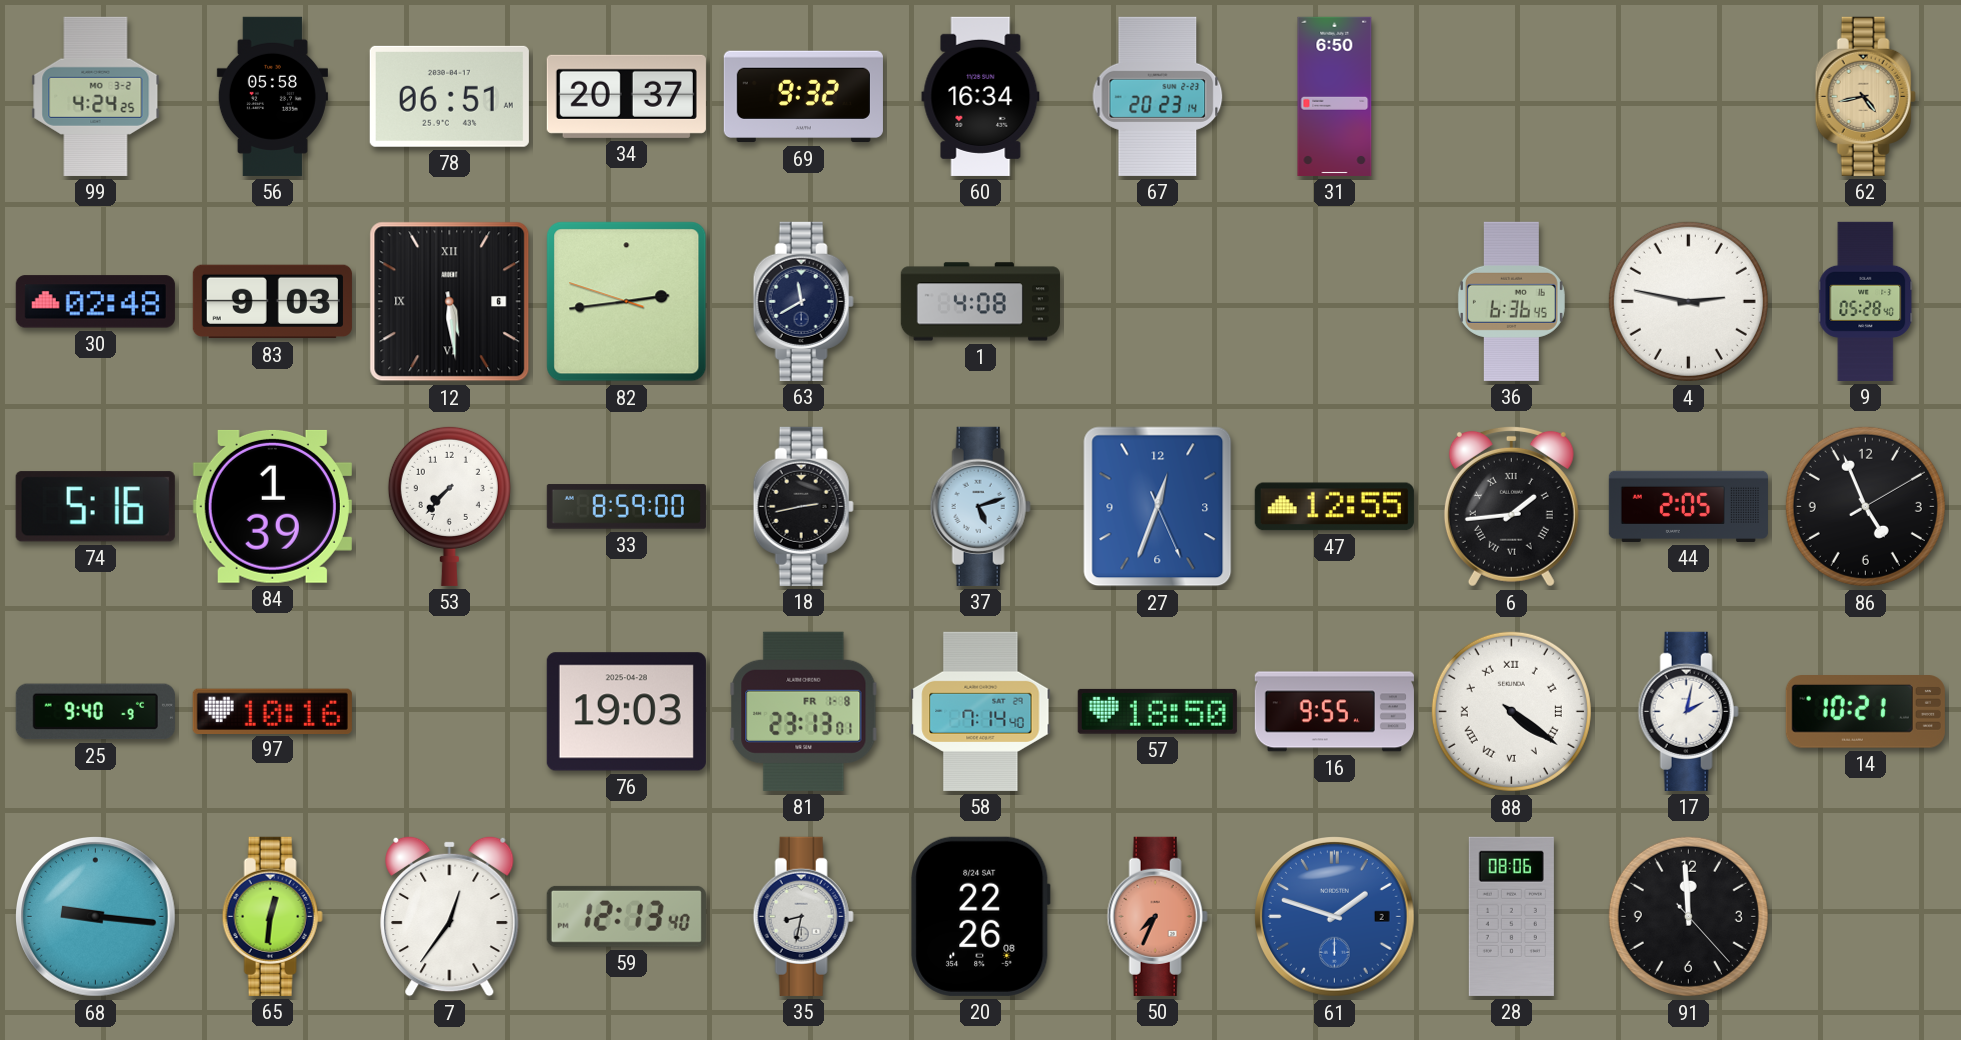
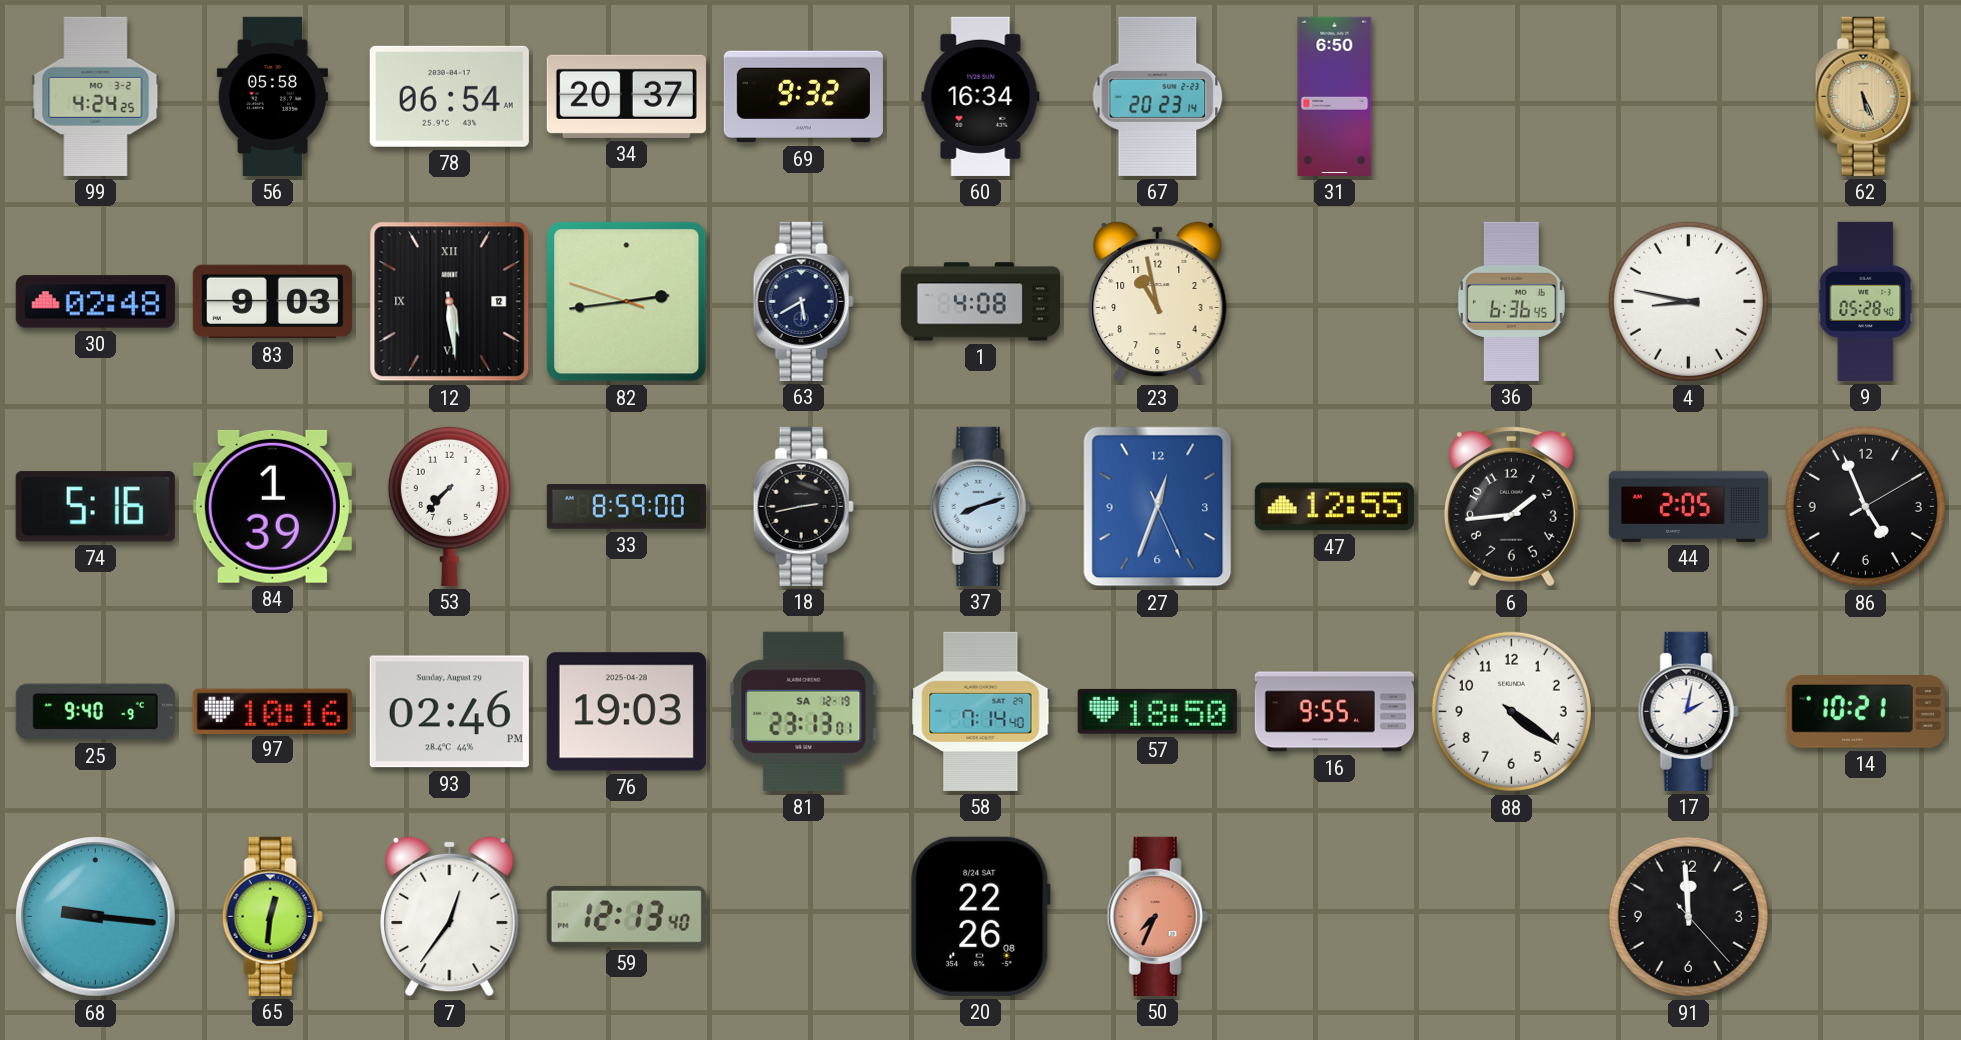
78: 06:51 -> 06:54
62: 4:43 -> 5:26
12 date: 6 -> 12
63: 11:40 -> 5:40
23: none -> 10:58
4: 2:47 -> 8:47
37: 5:12 -> 8:12
6 numerals: Roman -> Arabic
93: none -> 02:46
81 date: FR 1-8 -> SA 12-19
88 numerals: Roman -> Arabic
35: 8:32 -> none
61: 1:48 -> none
28: 08:06 -> none
